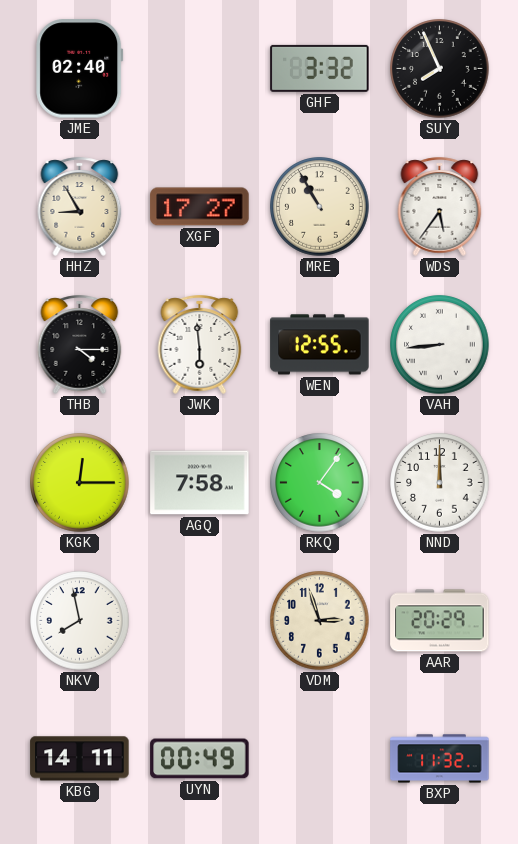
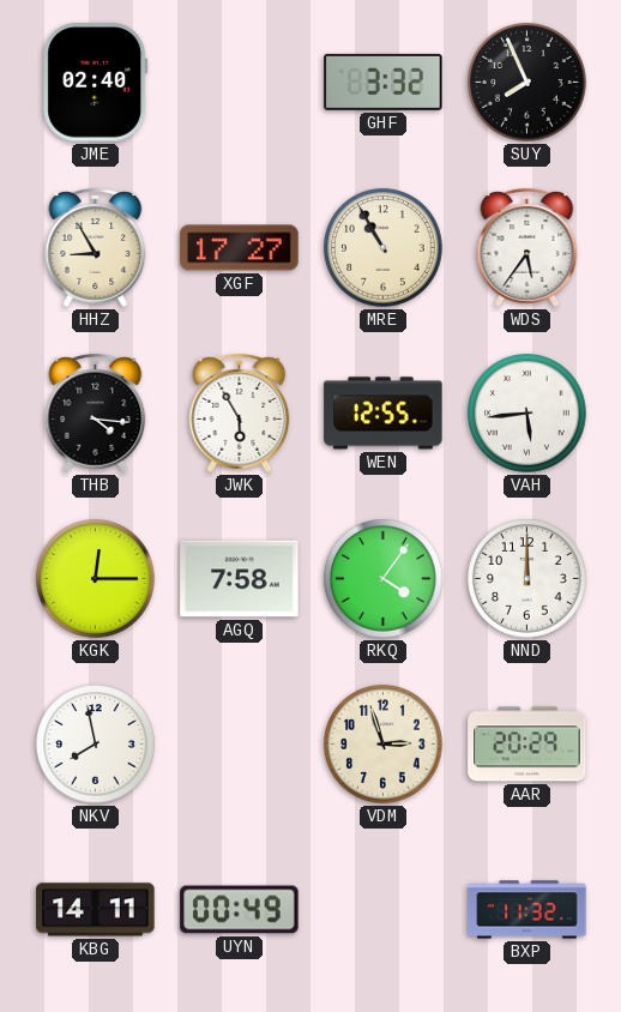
THB: 4:15 -> 4:16
JWK: 5:59 -> 5:55
VAH: 8:44 -> 5:44
